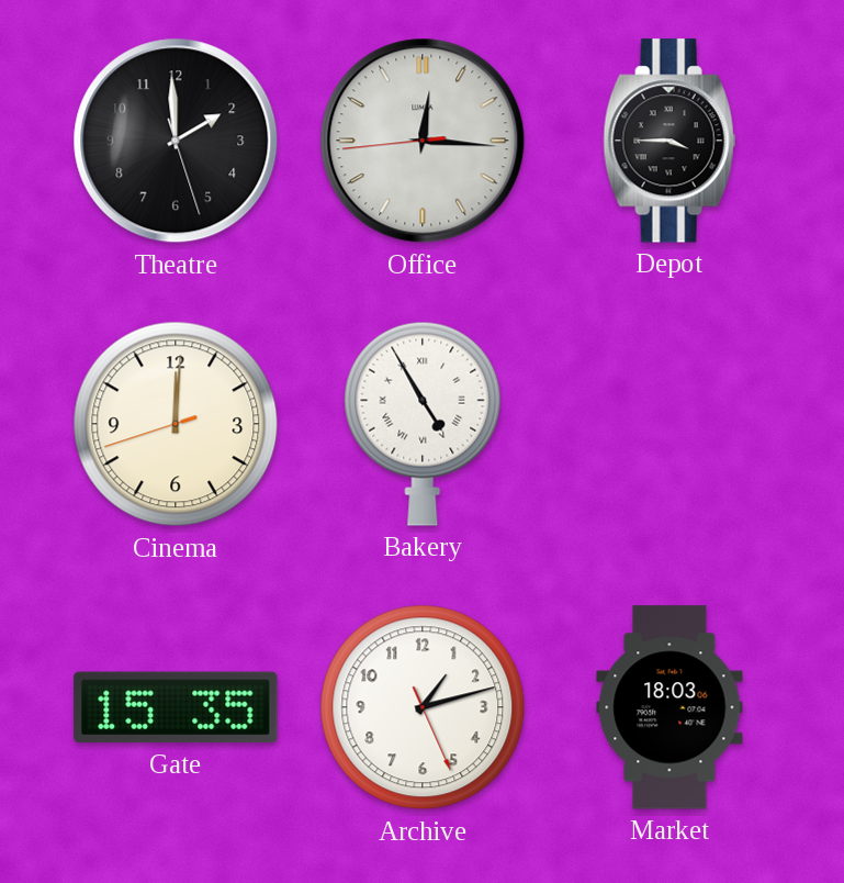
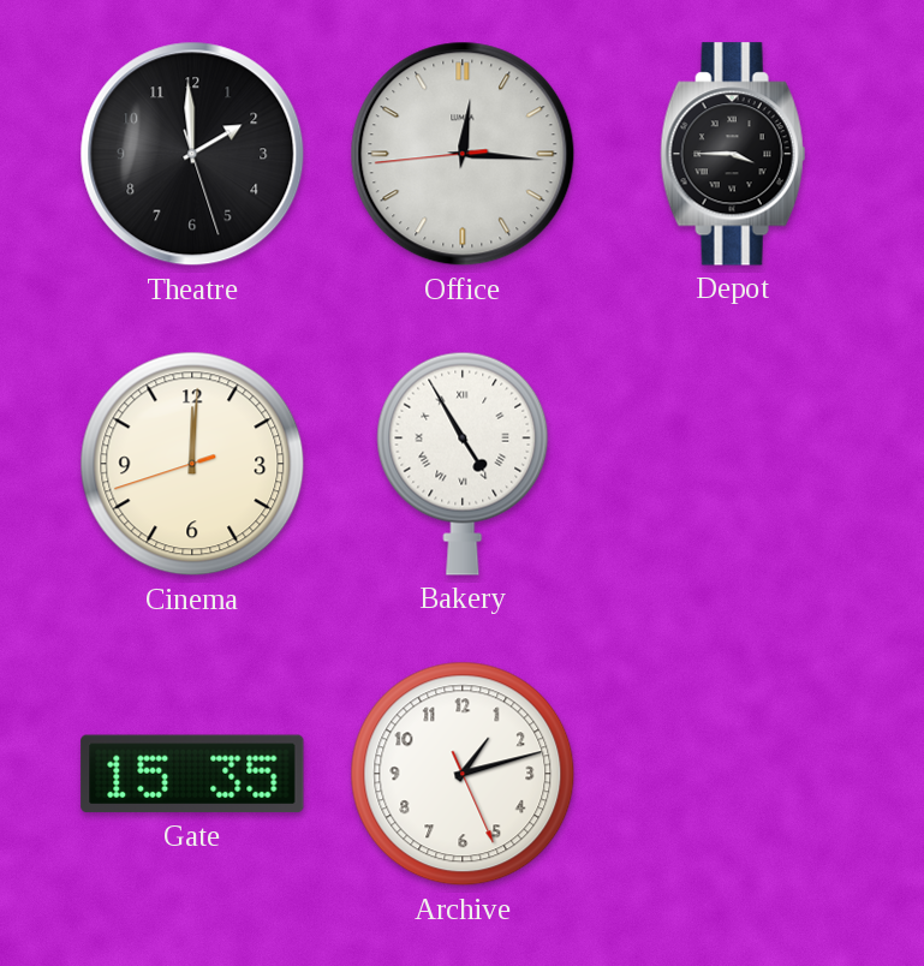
Market: 18:03 -> none
